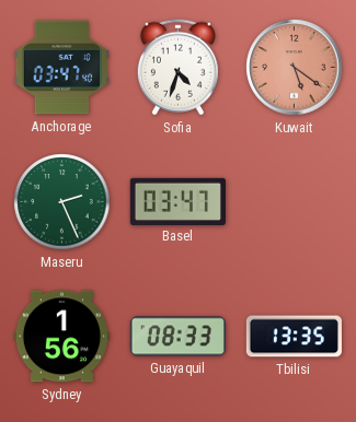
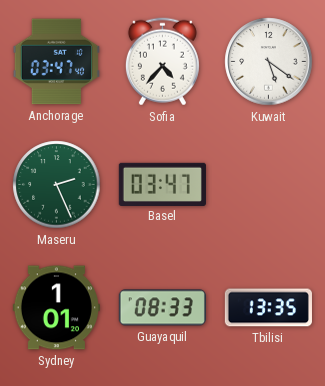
Sofia: 4:33 -> 4:37
Kuwait dial: salmon -> white
Sydney: 1:56 -> 1:01
